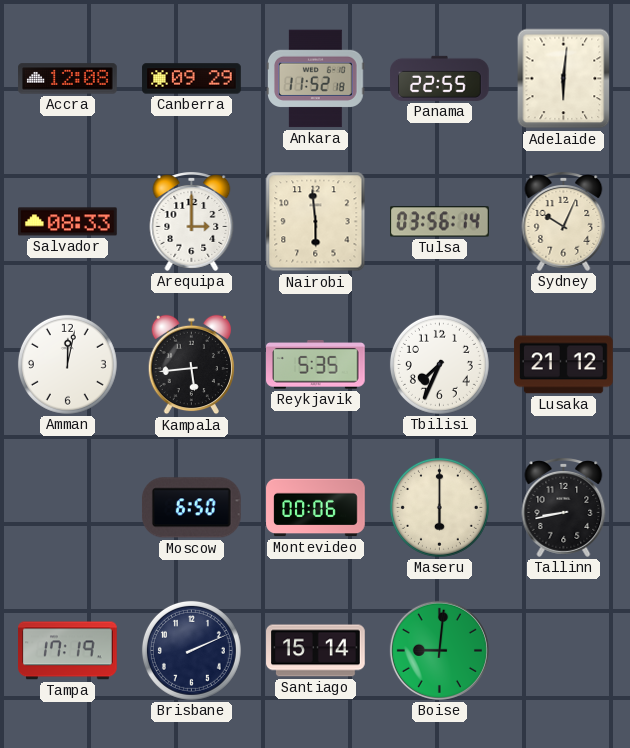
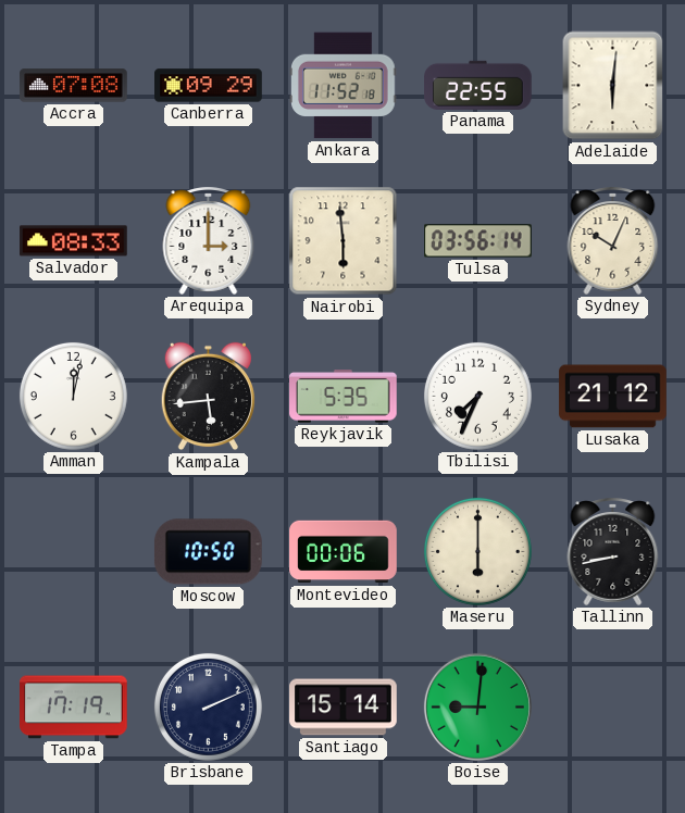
Accra: 12:08 -> 07:08
Moscow: 6:50 -> 10:50
